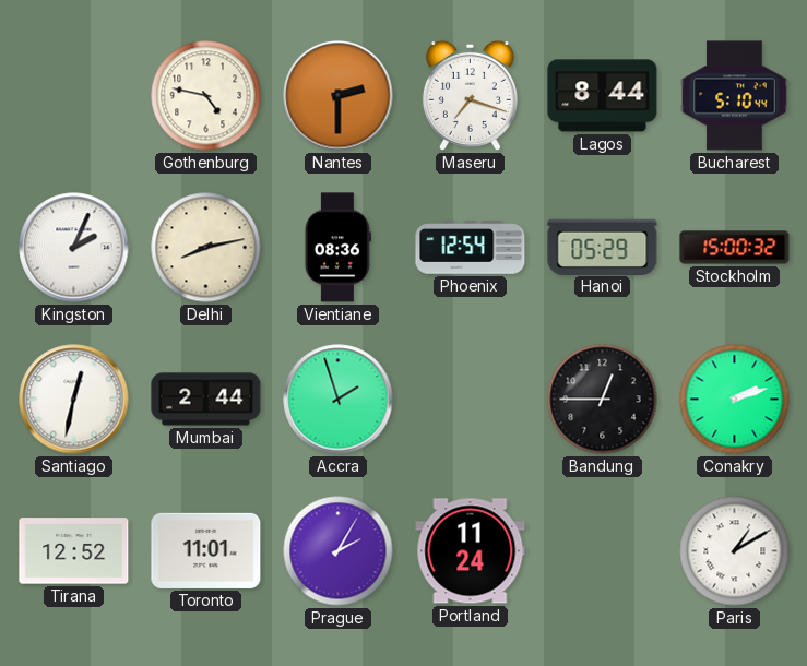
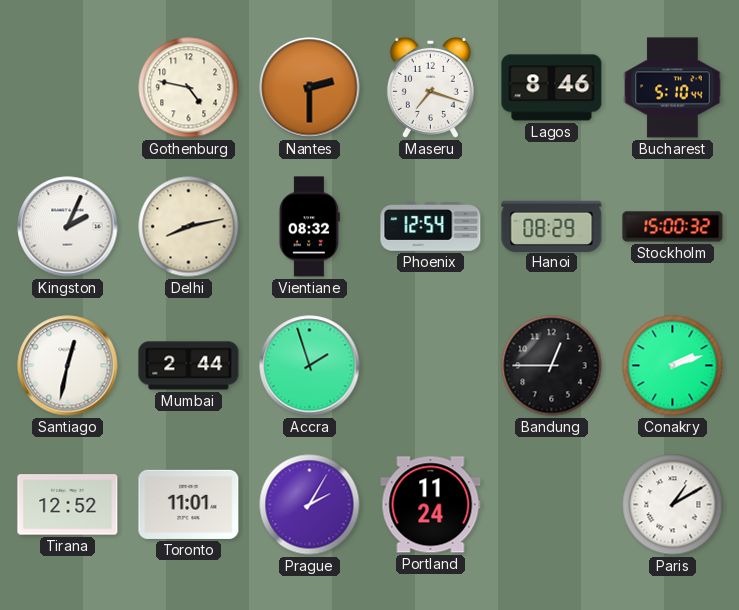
Lagos: 8:44 -> 8:46
Vientiane: 08:36 -> 08:32
Hanoi: 05:29 -> 08:29
